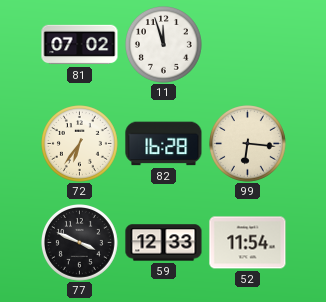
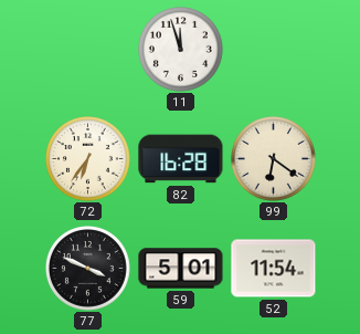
81: 07:02 -> none
99: 6:16 -> 6:21
59: 12:33 -> 5:01
